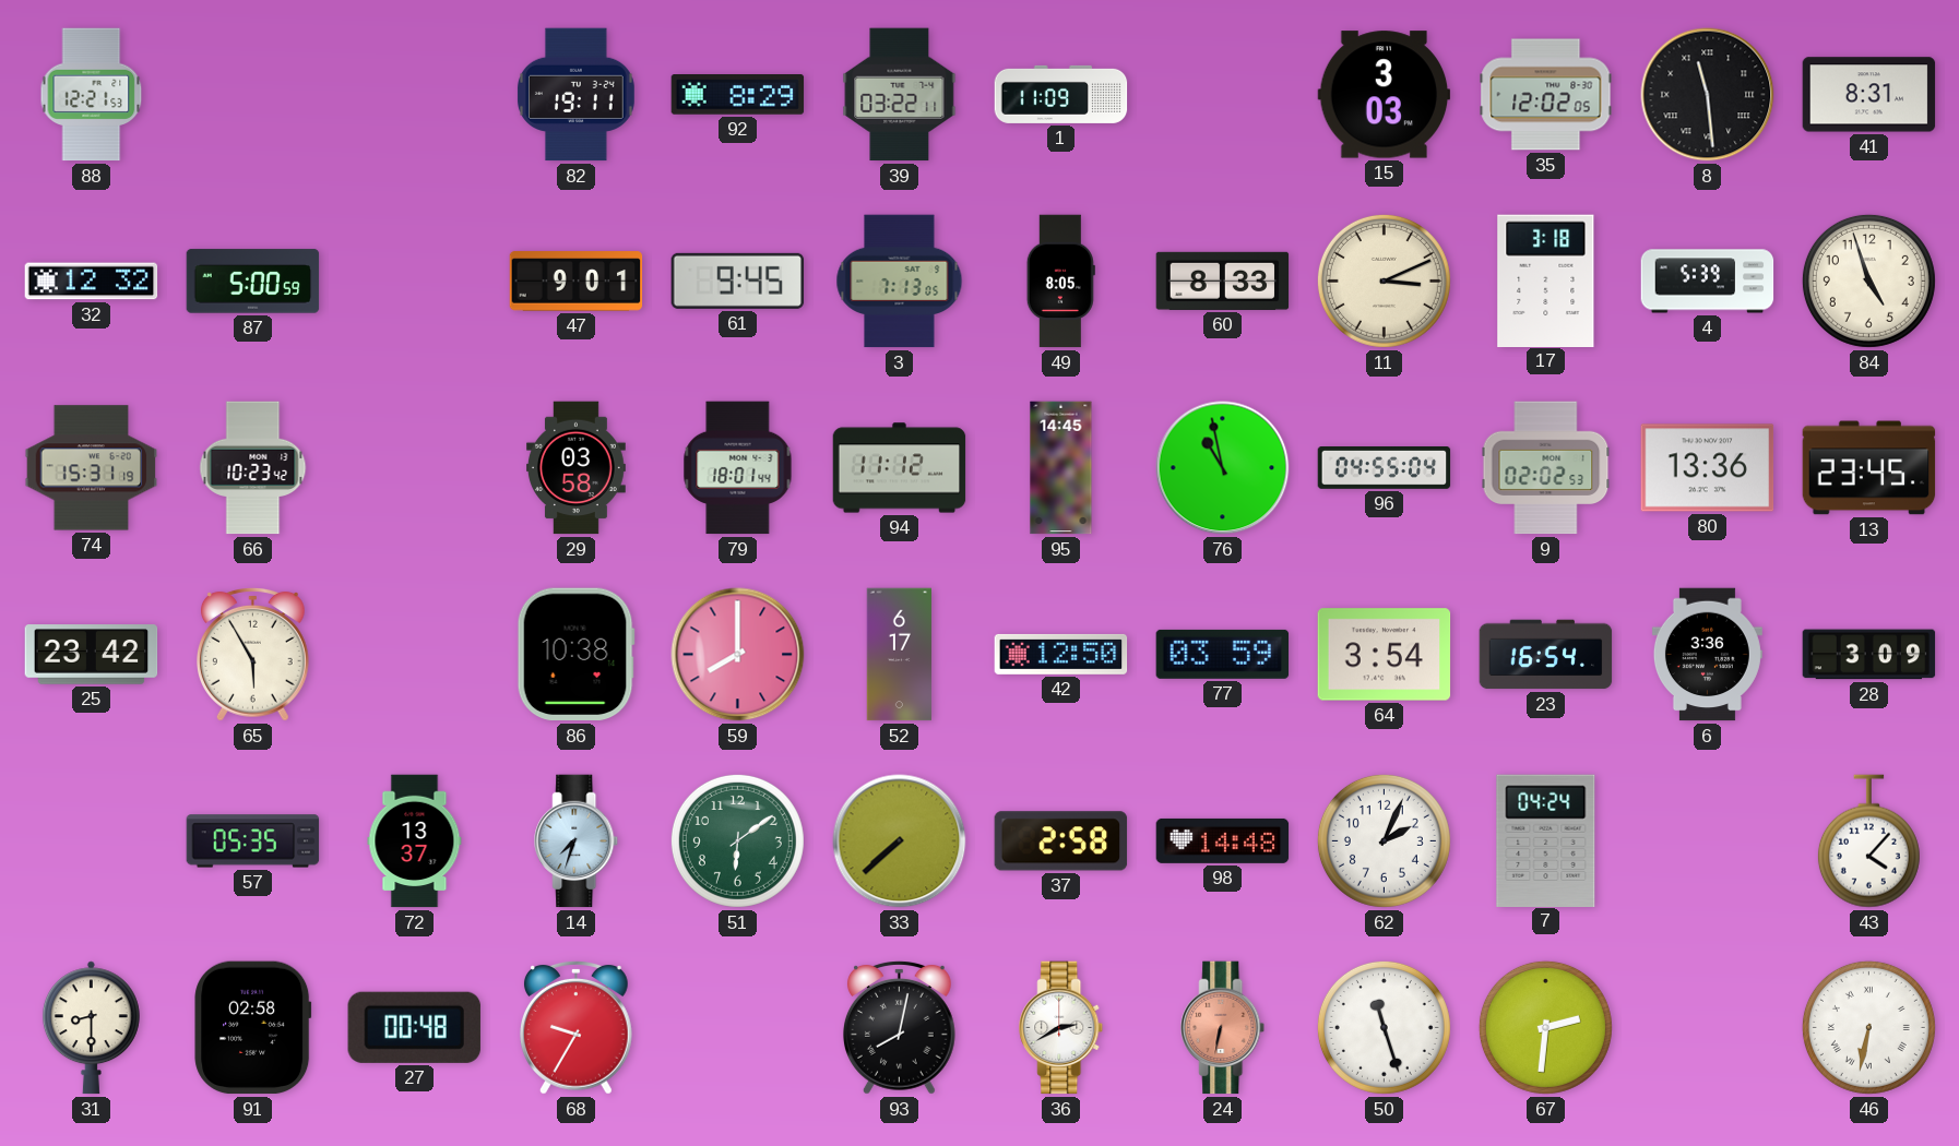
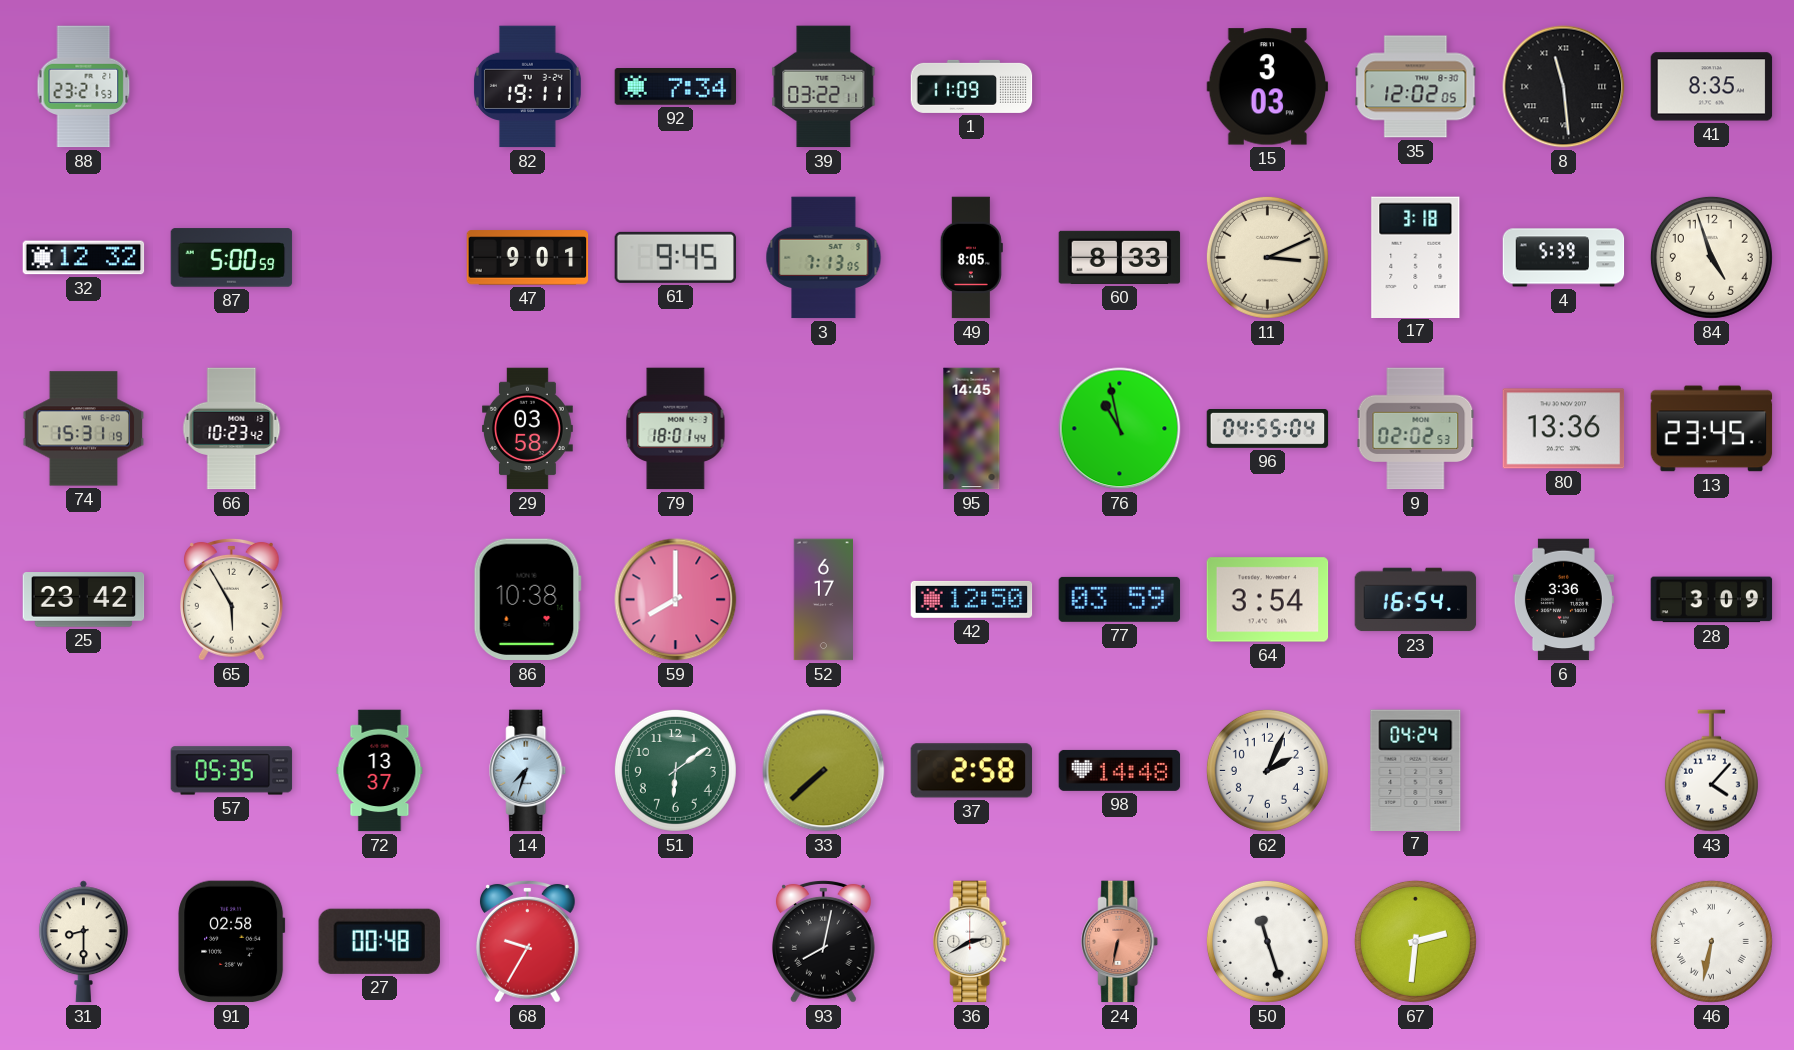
88: 12:21 -> 23:21
92: 8:29 -> 7:34
41: 8:31 -> 8:35
94: 11:12 -> none
